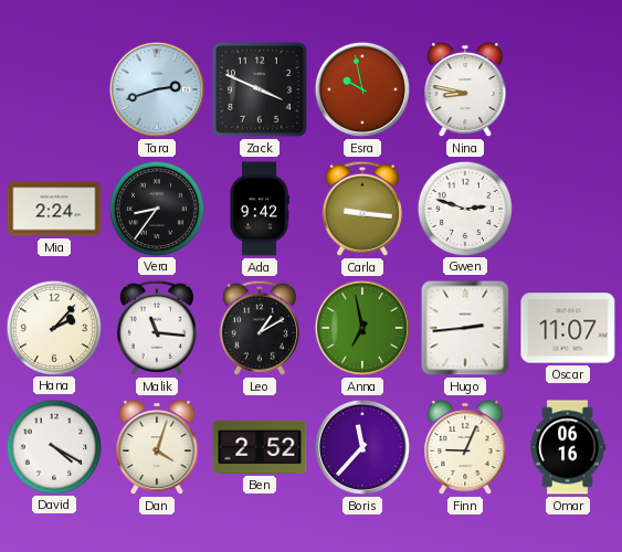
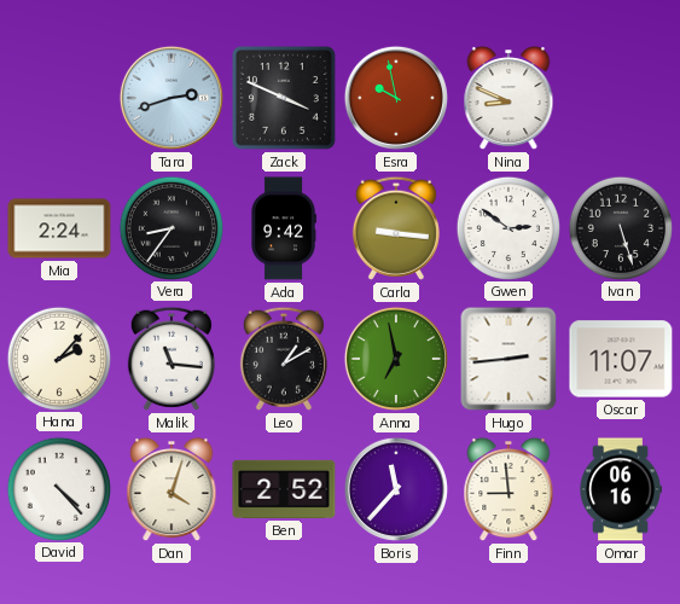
Nina: 8:47 -> 8:49
Gwen: 2:48 -> 2:51
Ivan: none -> 5:27
David: 4:20 -> 4:23
Finn: 9:04 -> 8:59
